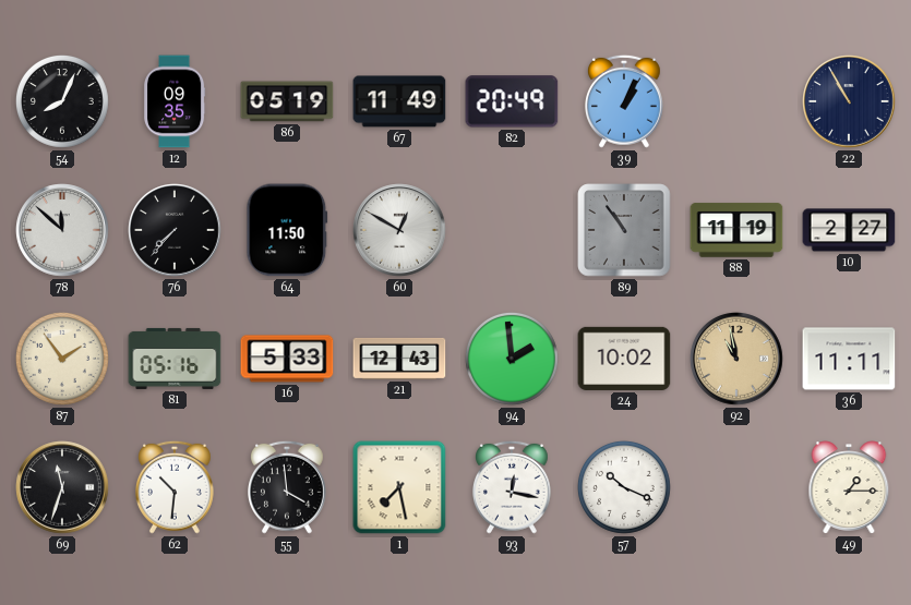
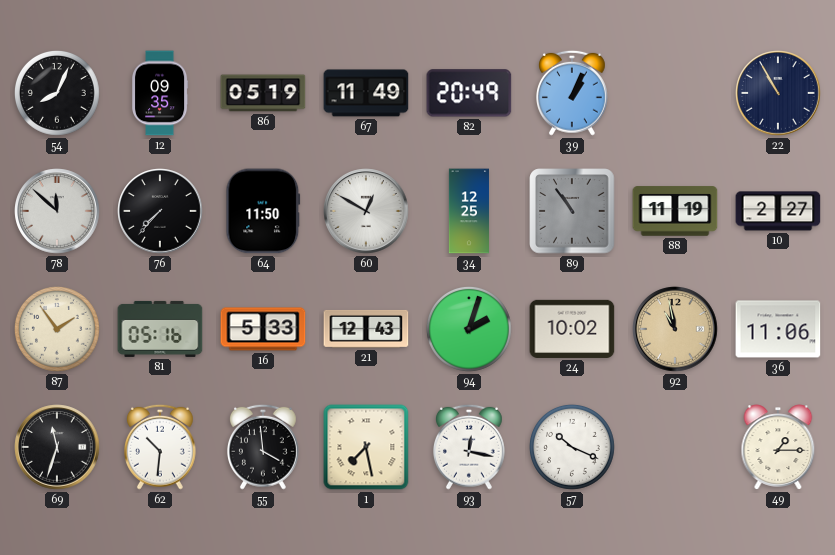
34: none -> 12:25
94: 1:59 -> 2:03
36: 11:11 -> 11:06
